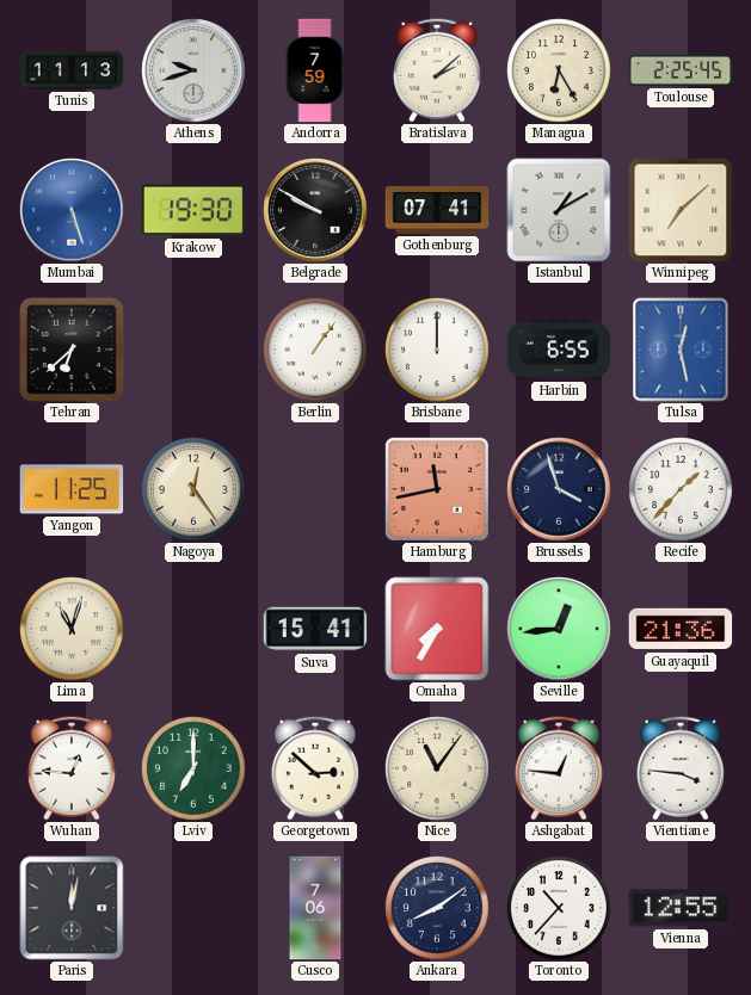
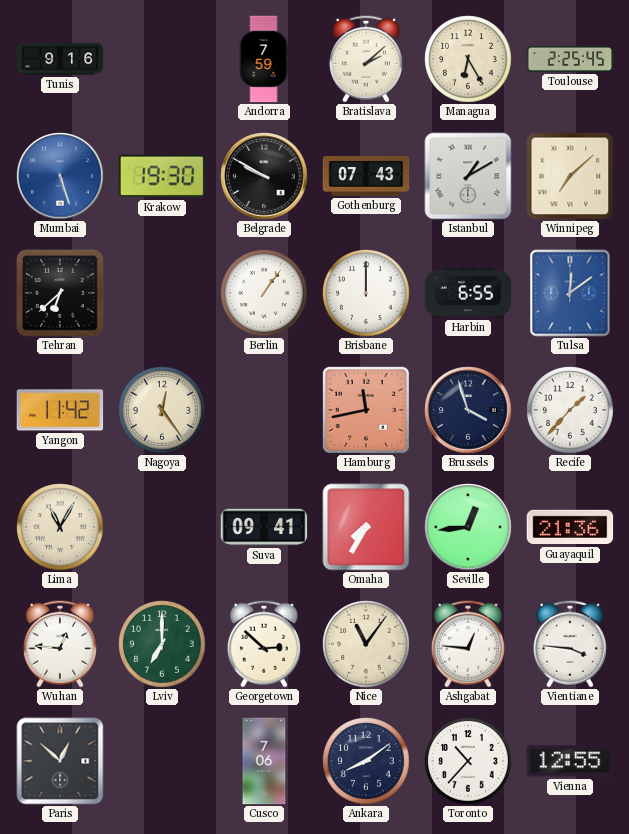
Tunis: 11:13 -> 9:16
Athens: 9:42 -> none
Gothenburg: 07:41 -> 07:43
Tulsa: 12:28 -> 12:09
Yangon: 11:25 -> 11:42
Lima: 11:03 -> 11:05
Suva: 15:41 -> 09:41
Paris: 12:02 -> 12:52
